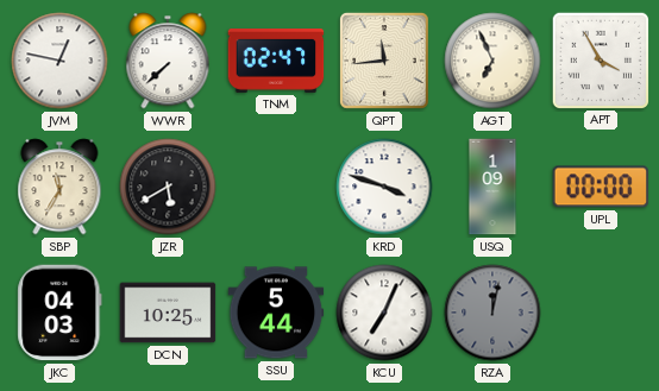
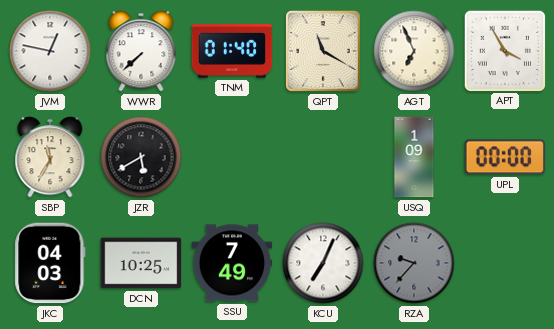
TNM: 02:47 -> 01:40
QPT: 11:44 -> 11:20
KRD: 3:48 -> none
SSU: 5:44 -> 7:49
RZA: 12:02 -> 9:37
